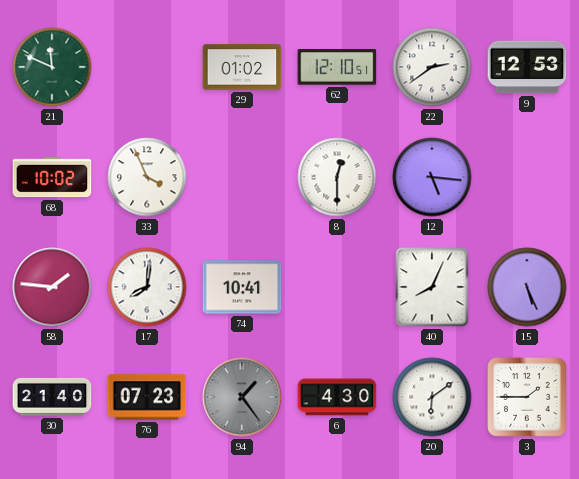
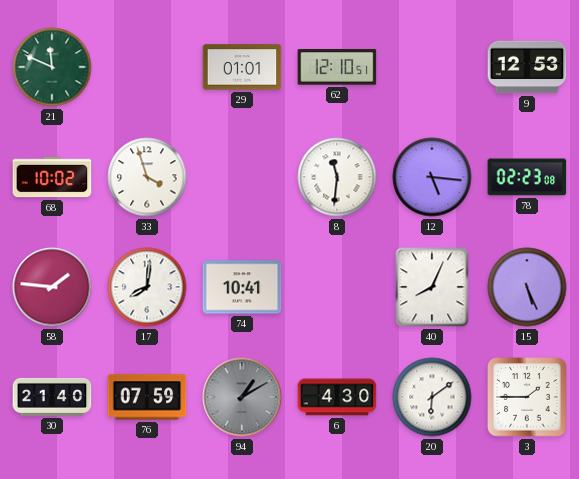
29: 01:02 -> 01:01
22: 2:39 -> none
33: 3:56 -> 3:57
8: 12:30 -> 11:31
78: none -> 02:23
76: 07:23 -> 07:59
94: 1:24 -> 1:10
